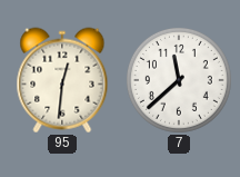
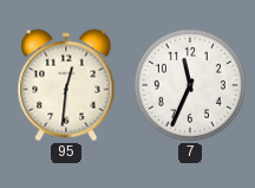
7: 11:38 -> 11:34
